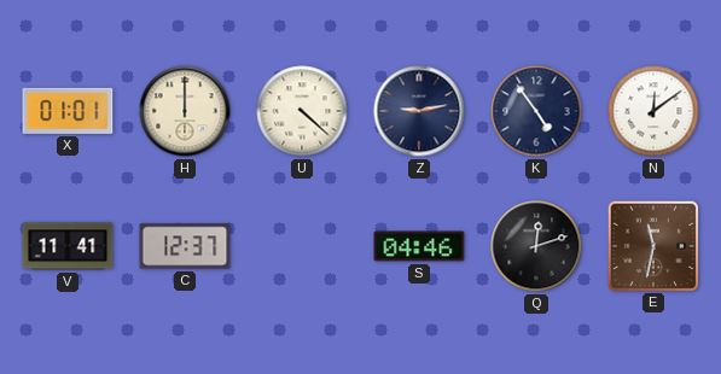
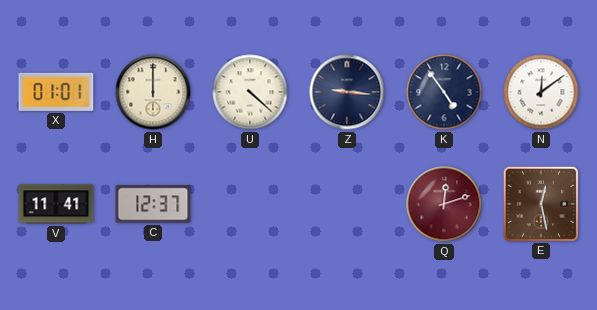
Z: 9:13 -> 9:16
S: 04:46 -> none
Q dial: black -> burgundy
E: 11:32 -> 12:28
